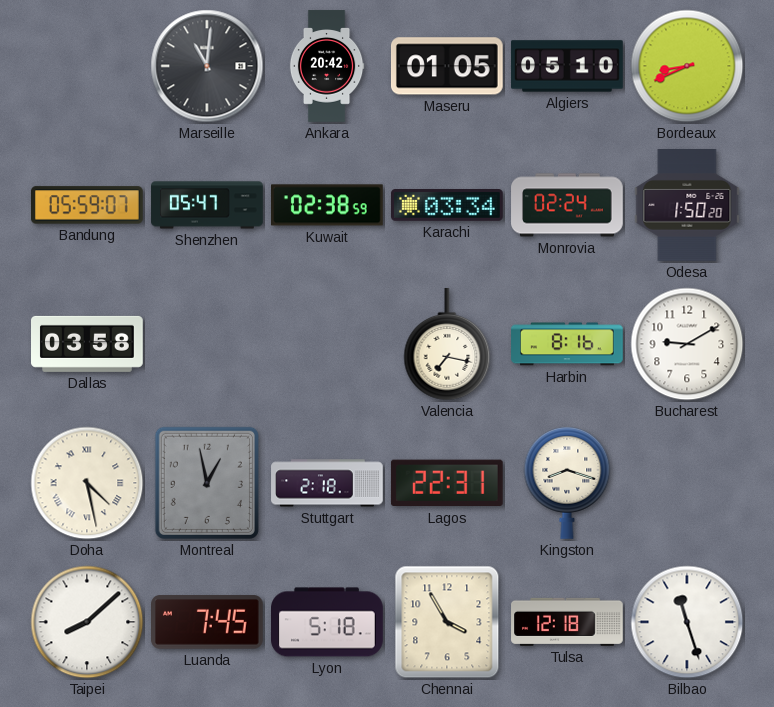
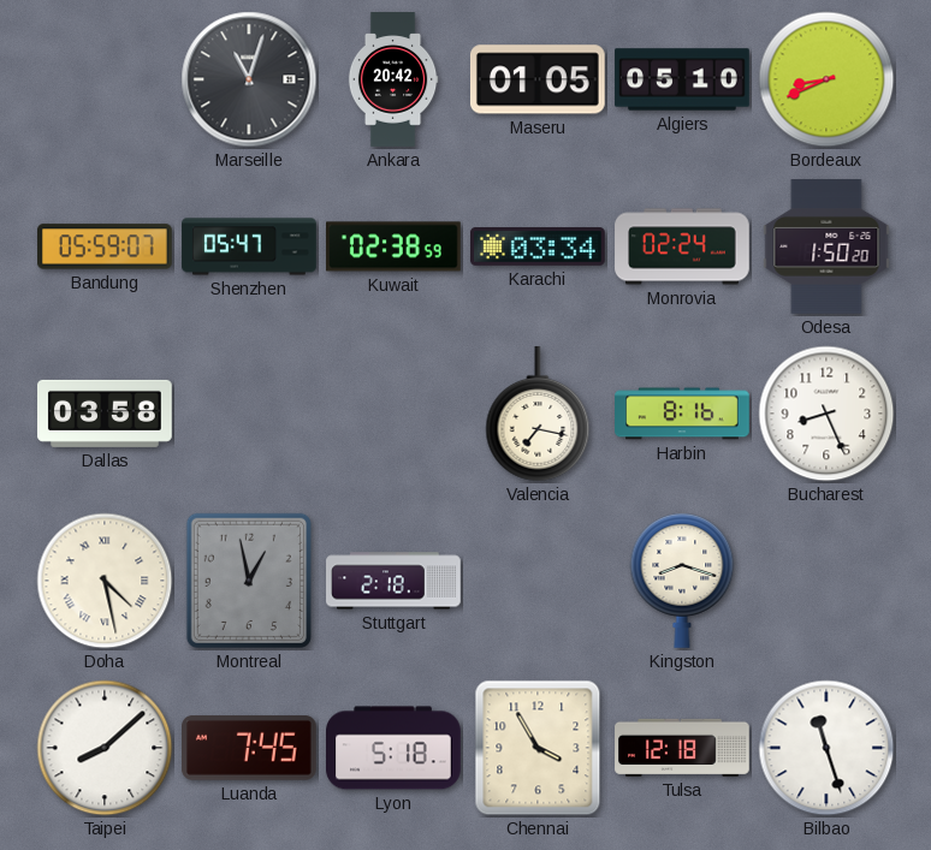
Marseille: 11:01 -> 11:03
Bucharest: 9:10 -> 8:26
Lagos: 22:31 -> none
